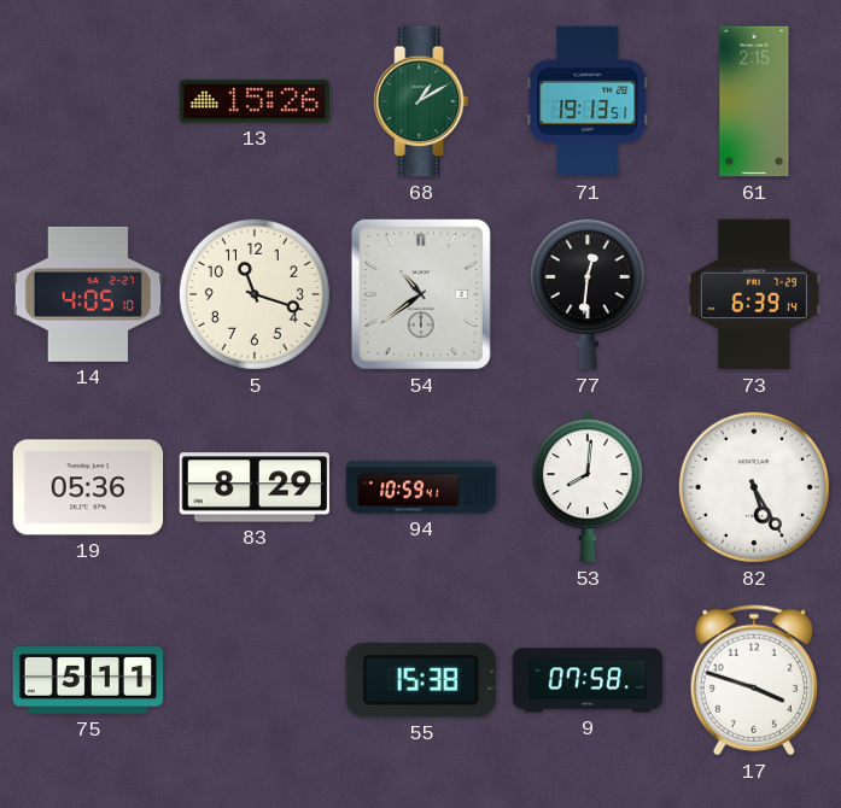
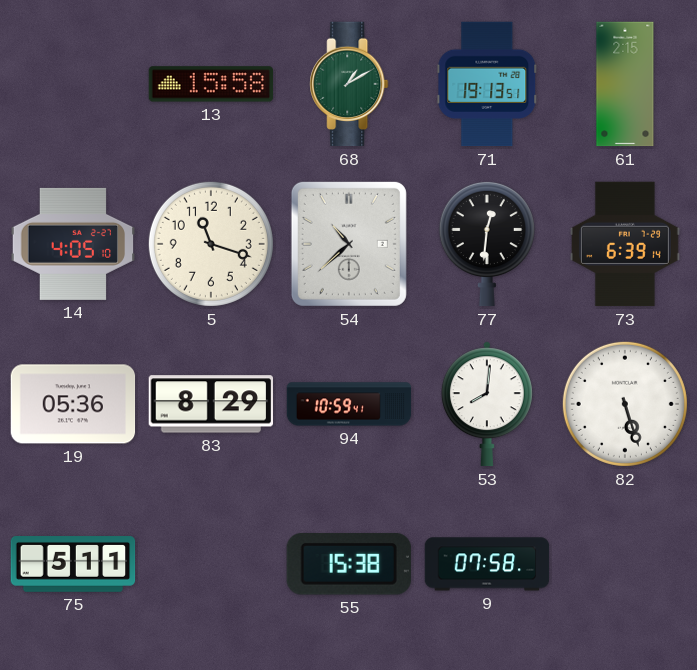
13: 15:26 -> 15:58
54: 10:39 -> 10:38
82: 5:25 -> 5:27
17: 3:48 -> none
